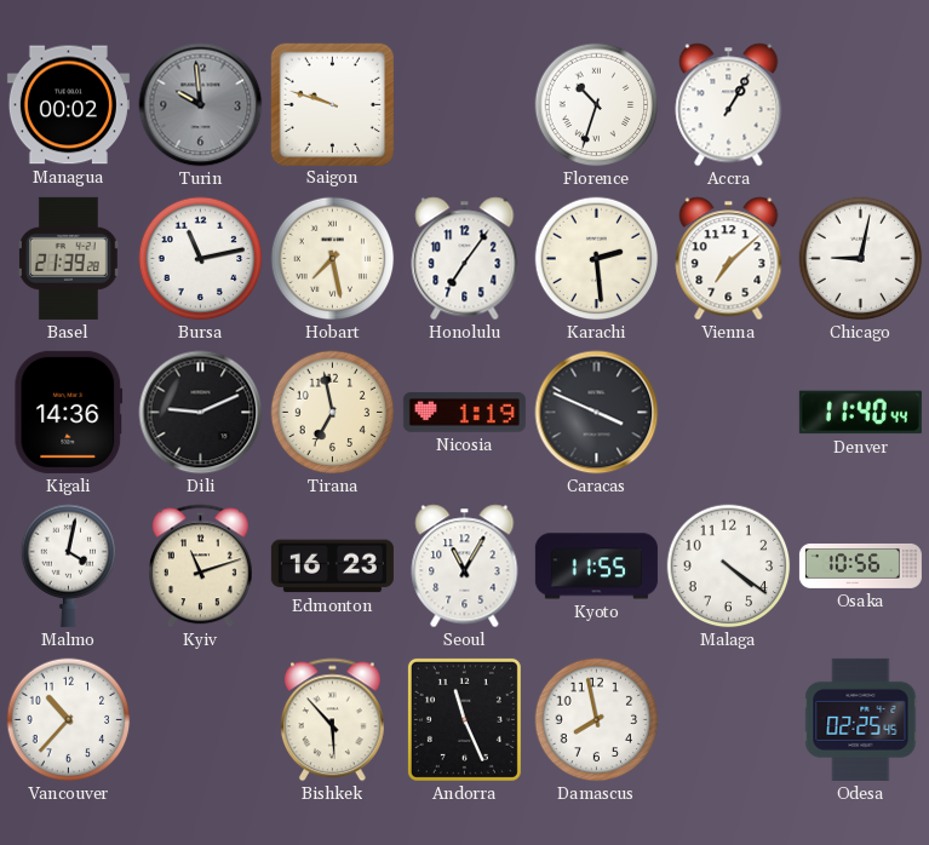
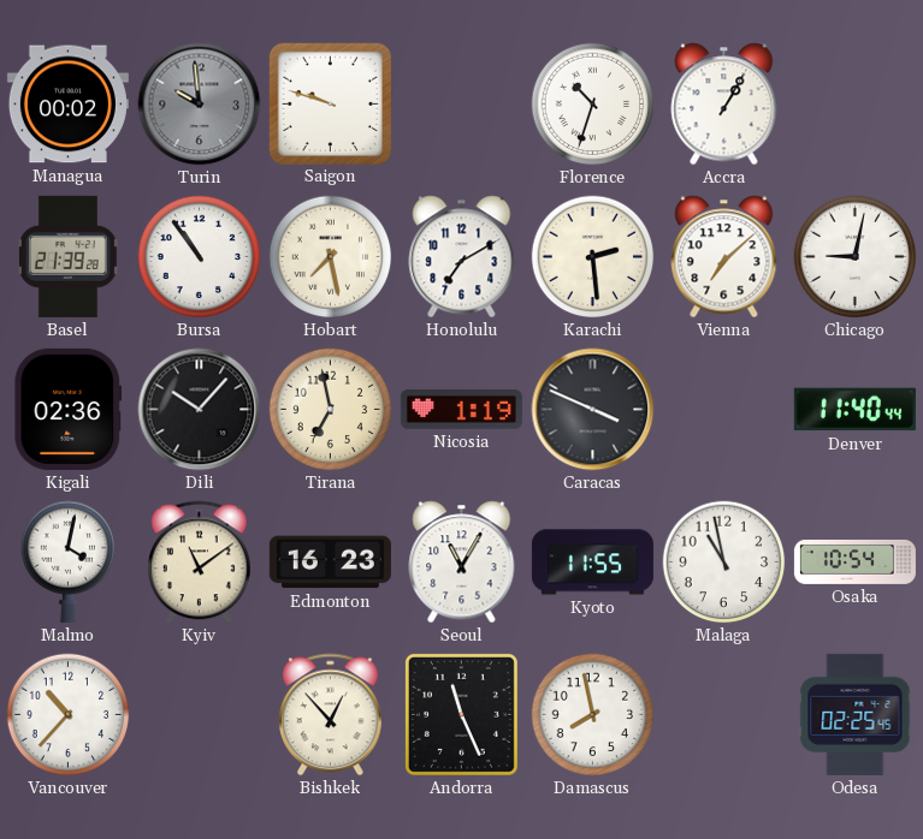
Bursa: 11:13 -> 10:54
Honolulu: 7:06 -> 7:10
Kigali: 14:36 -> 02:36
Dili: 9:11 -> 10:07
Kyiv: 11:12 -> 11:09
Malaga: 4:21 -> 10:58
Osaka: 10:56 -> 10:54
Bishkek: 5:53 -> 12:53
